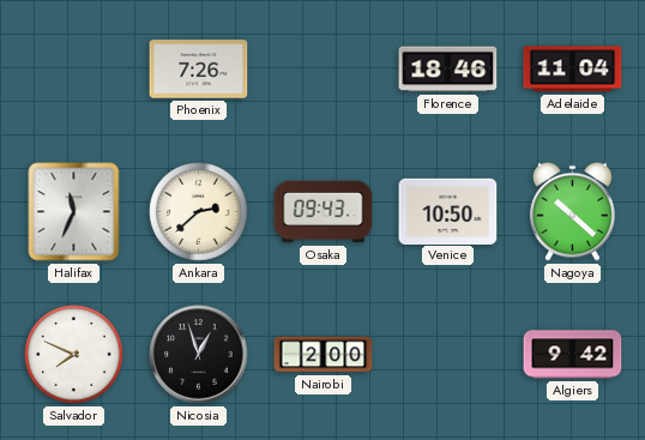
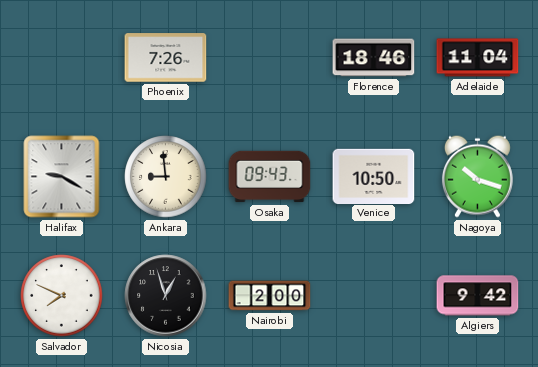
Halifax: 11:34 -> 9:20
Ankara: 2:38 -> 8:59
Nagoya: 10:22 -> 10:18
